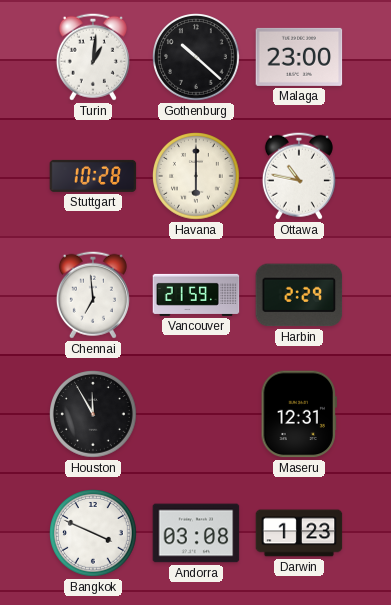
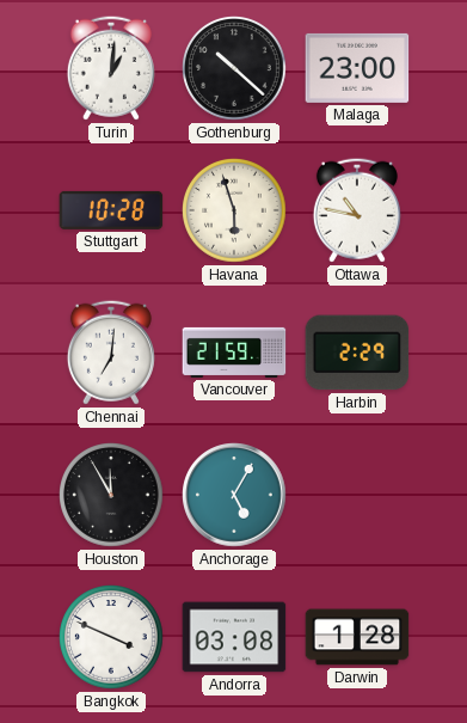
Havana: 6:00 -> 5:57
Chennai: 6:59 -> 7:01
Anchorage: none -> 5:05
Maseru: 12:31 -> none
Darwin: 1:23 -> 1:28
